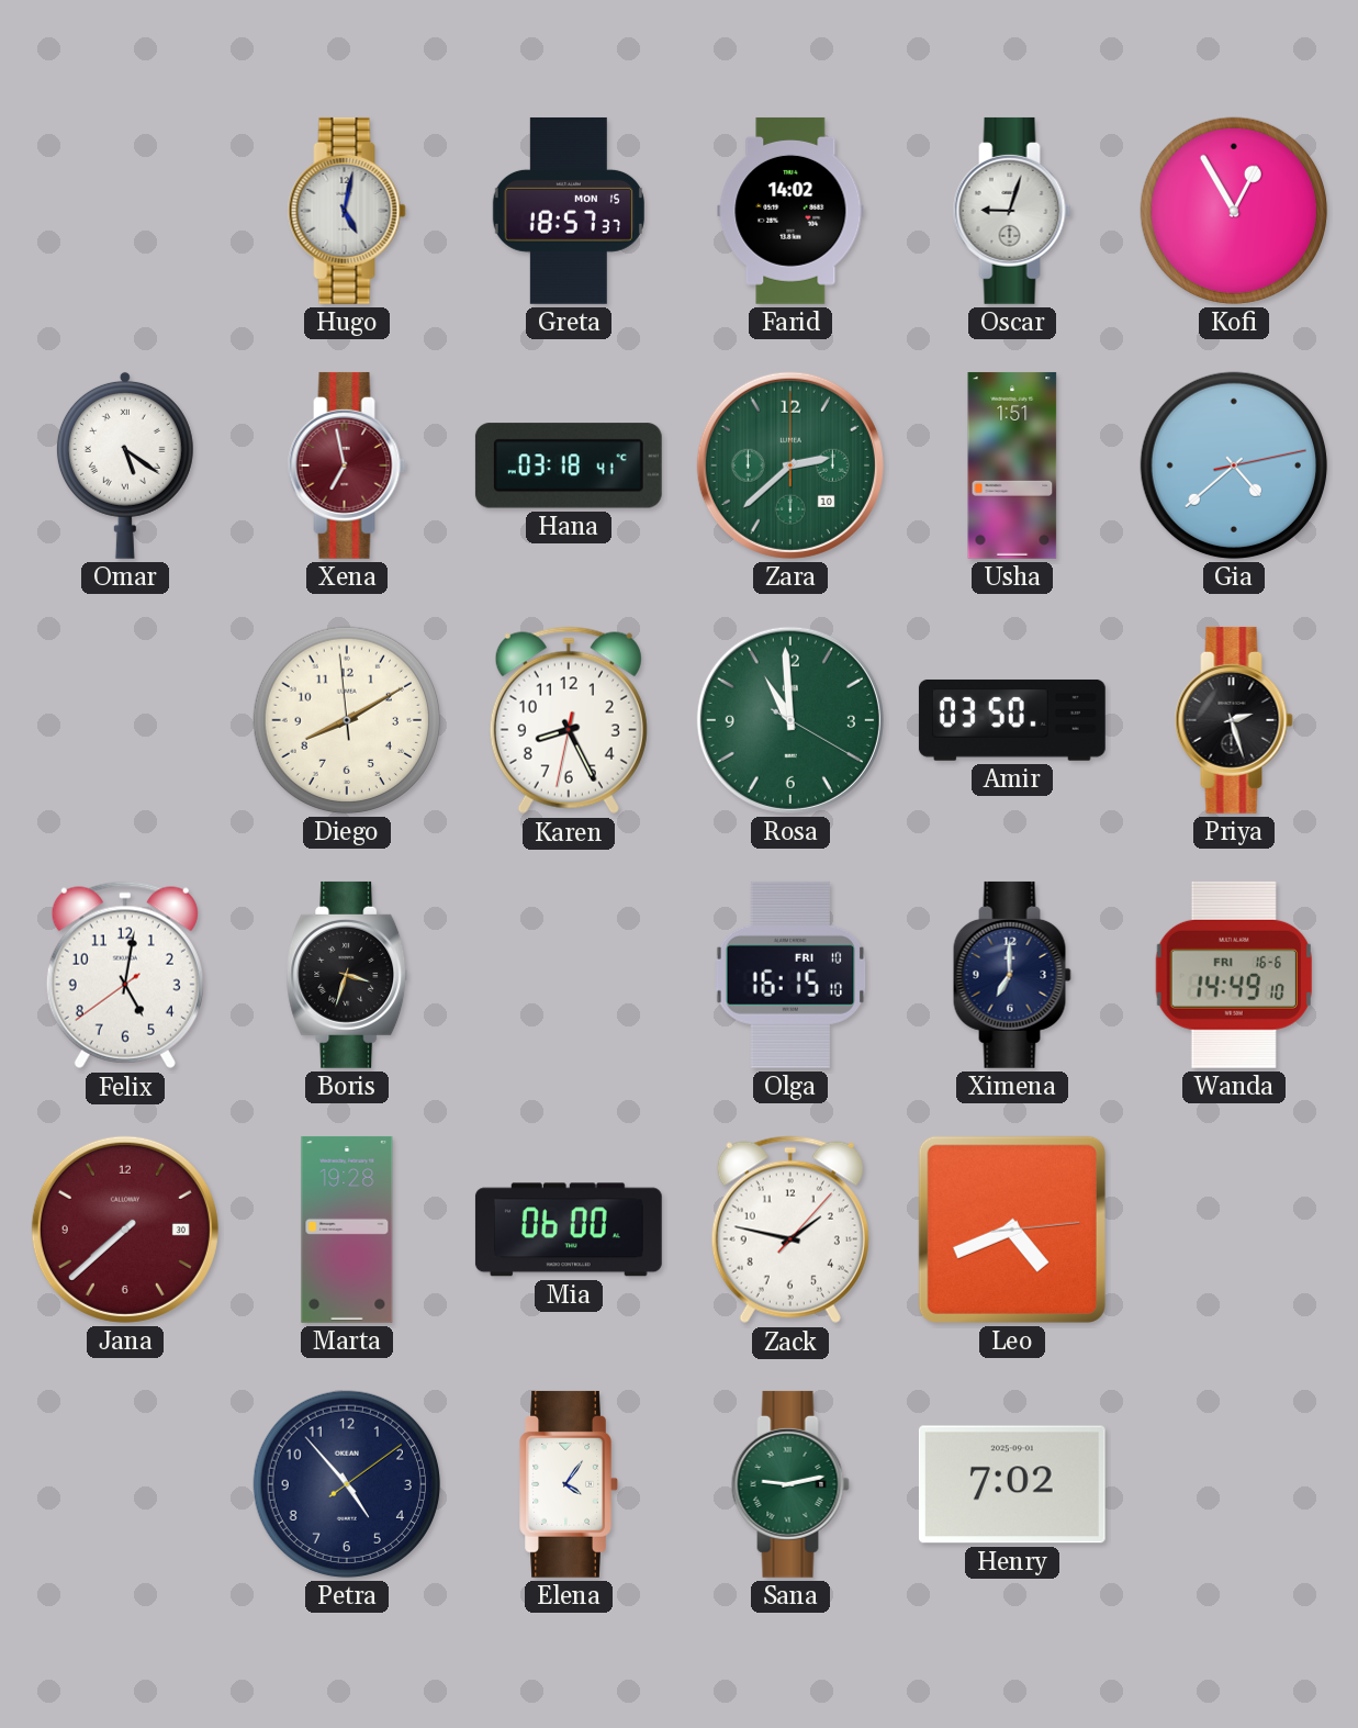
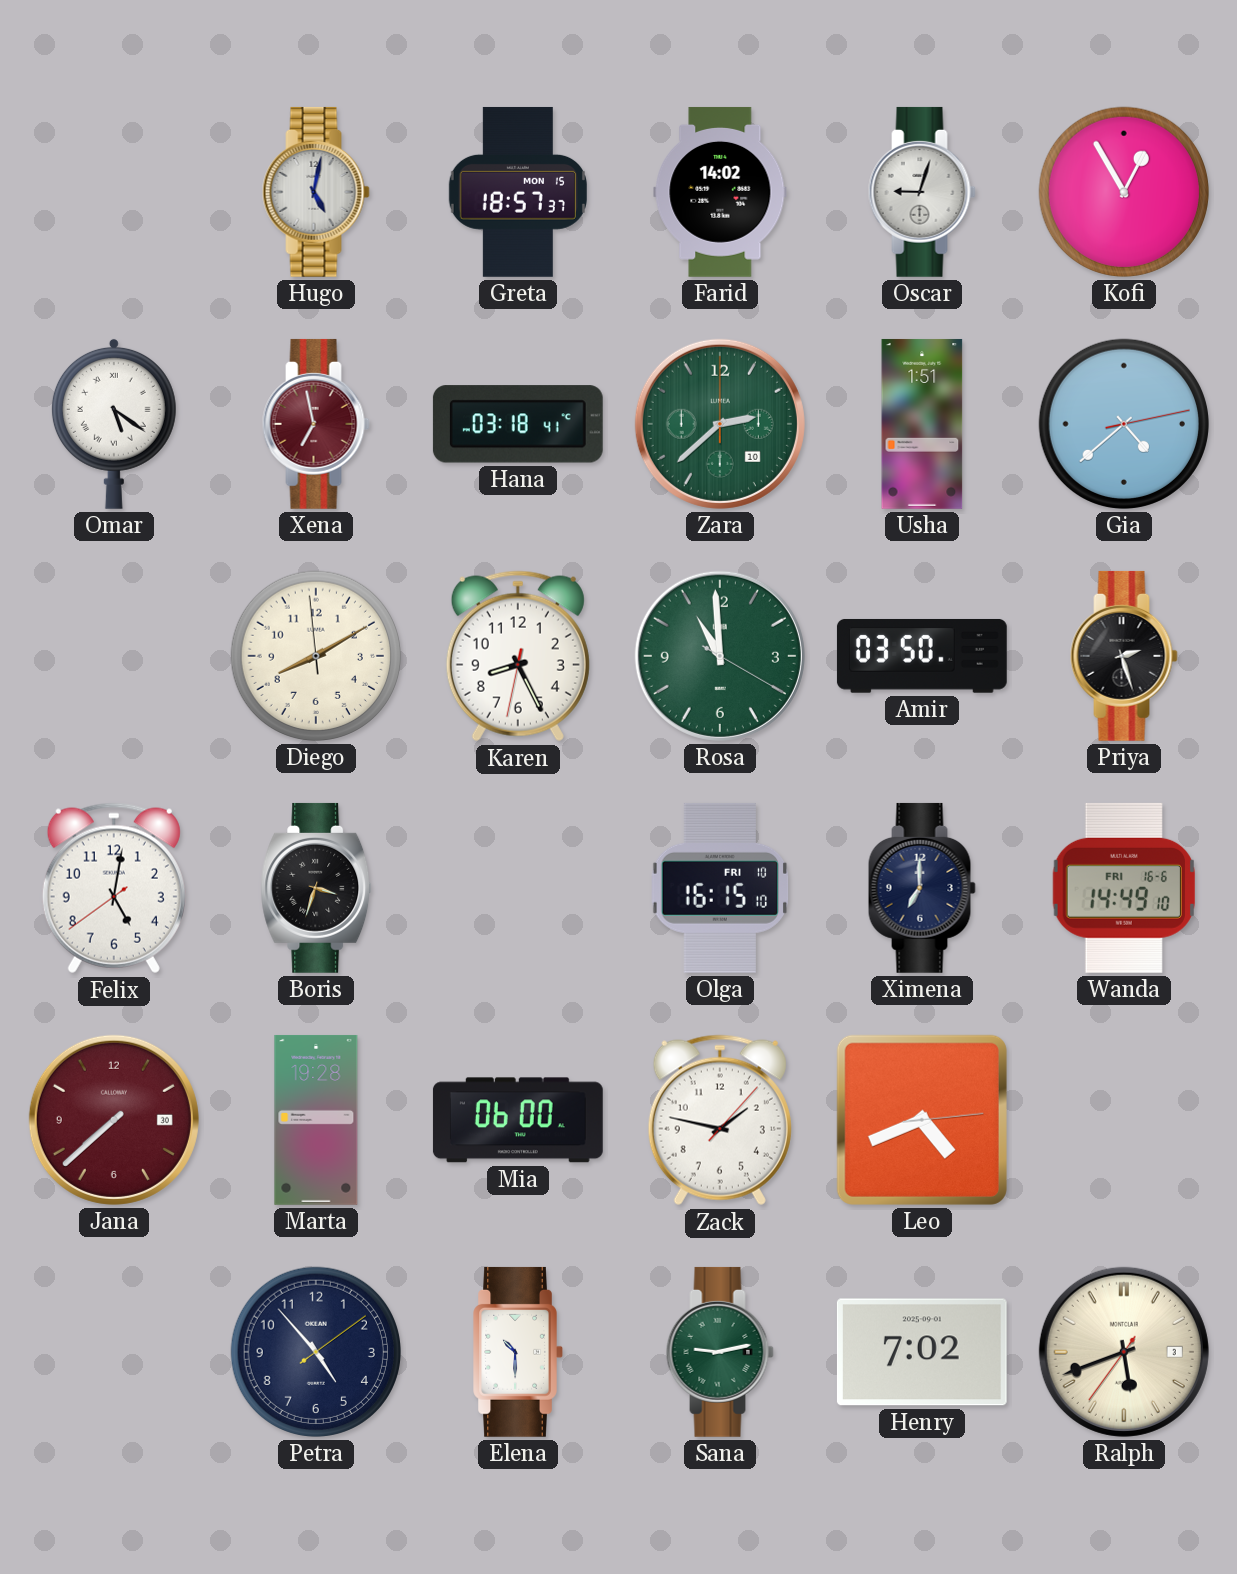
Elena: 4:06 -> 10:30
Ralph: none -> 5:41
